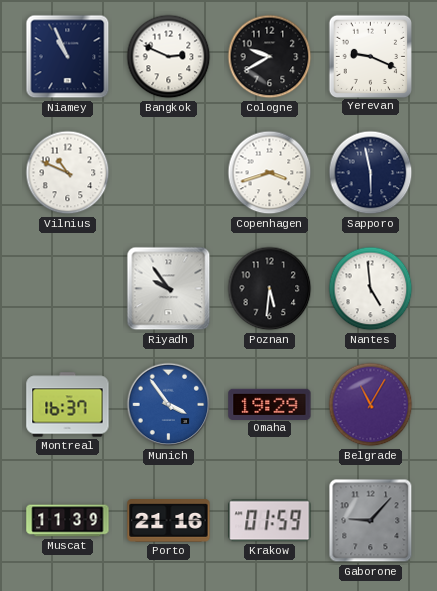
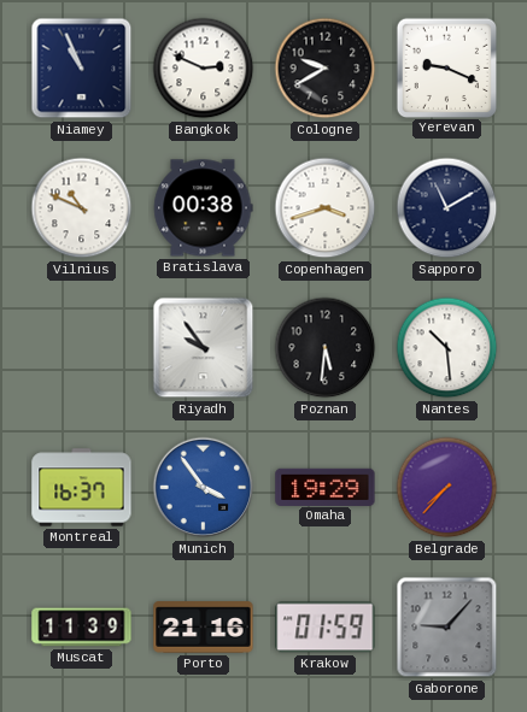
Bratislava: none -> 00:38
Sapporo: 5:58 -> 11:10
Nantes: 4:59 -> 10:29
Belgrade: 11:05 -> 7:37
